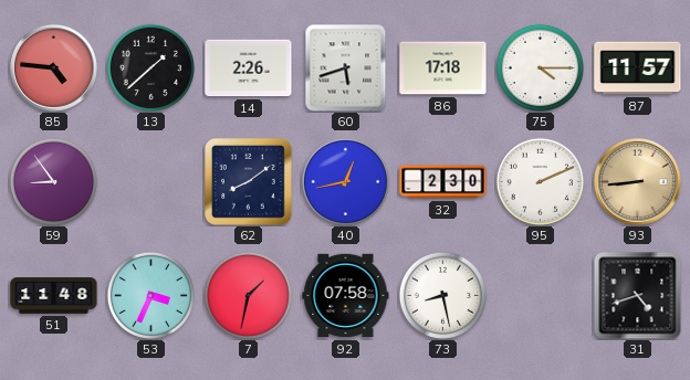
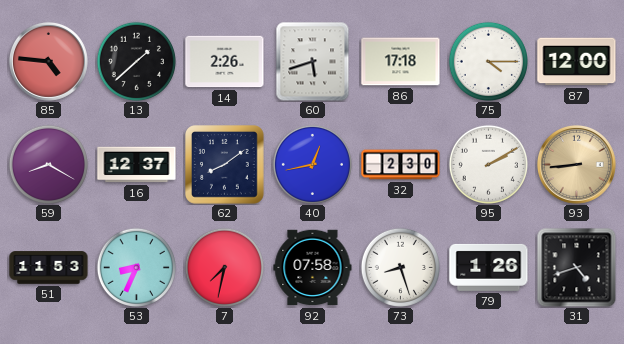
87: 11:57 -> 12:00
59: 8:54 -> 8:20
16: none -> 12:37
95: 2:11 -> 2:10
51: 11:48 -> 11:53
53: 3:34 -> 8:34
7: 1:32 -> 7:32
73: 8:28 -> 8:27
79: none -> 1:26
